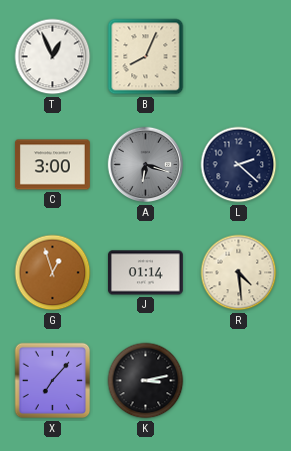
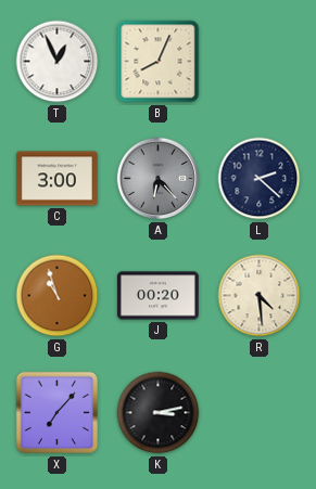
A: 6:18 -> 6:23
G: 12:57 -> 10:57
J: 01:14 -> 00:20
